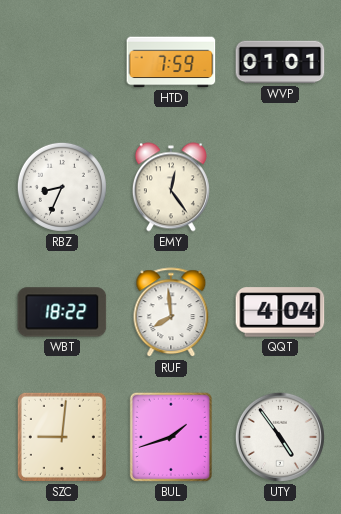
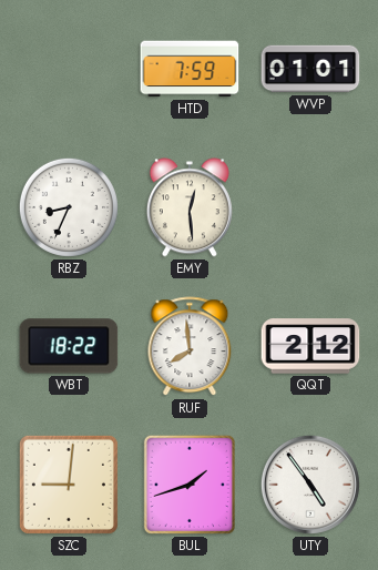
EMY: 12:24 -> 12:29
QQT: 4:04 -> 2:12
